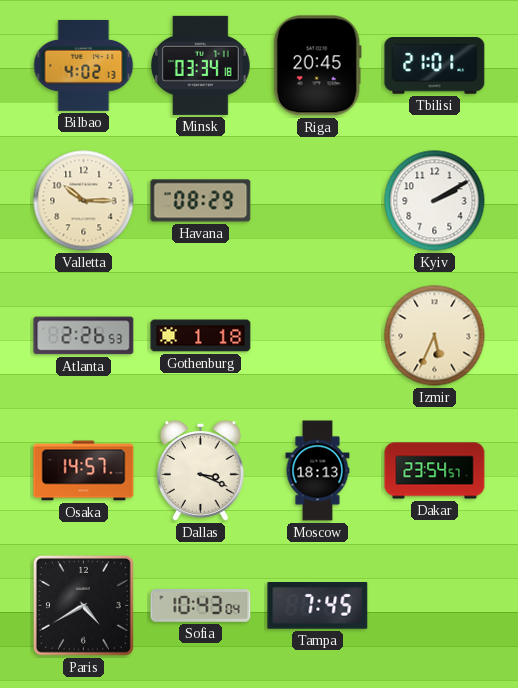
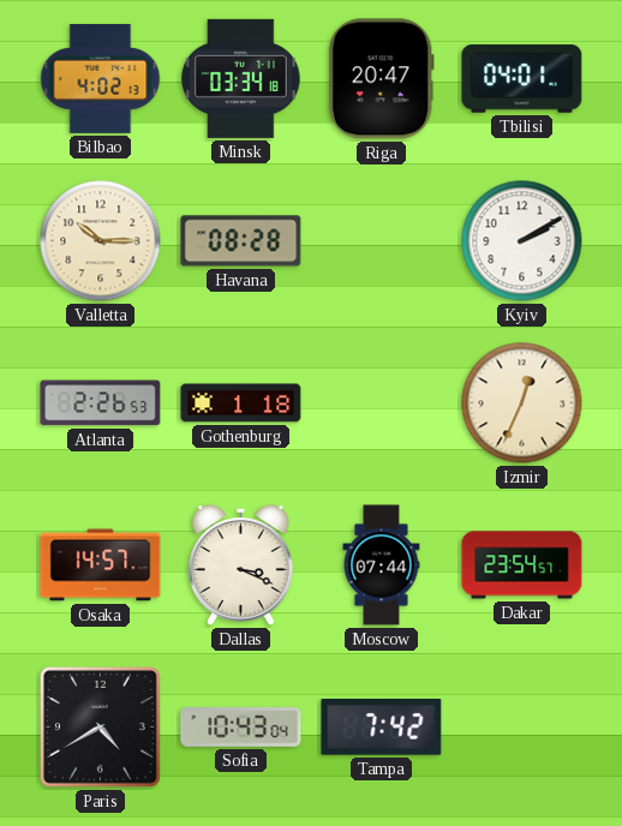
Riga: 20:45 -> 20:47
Tbilisi: 21:01 -> 04:01
Havana: 08:29 -> 08:28
Izmir: 5:34 -> 12:34
Moscow: 18:13 -> 07:44
Tampa: 7:45 -> 7:42
